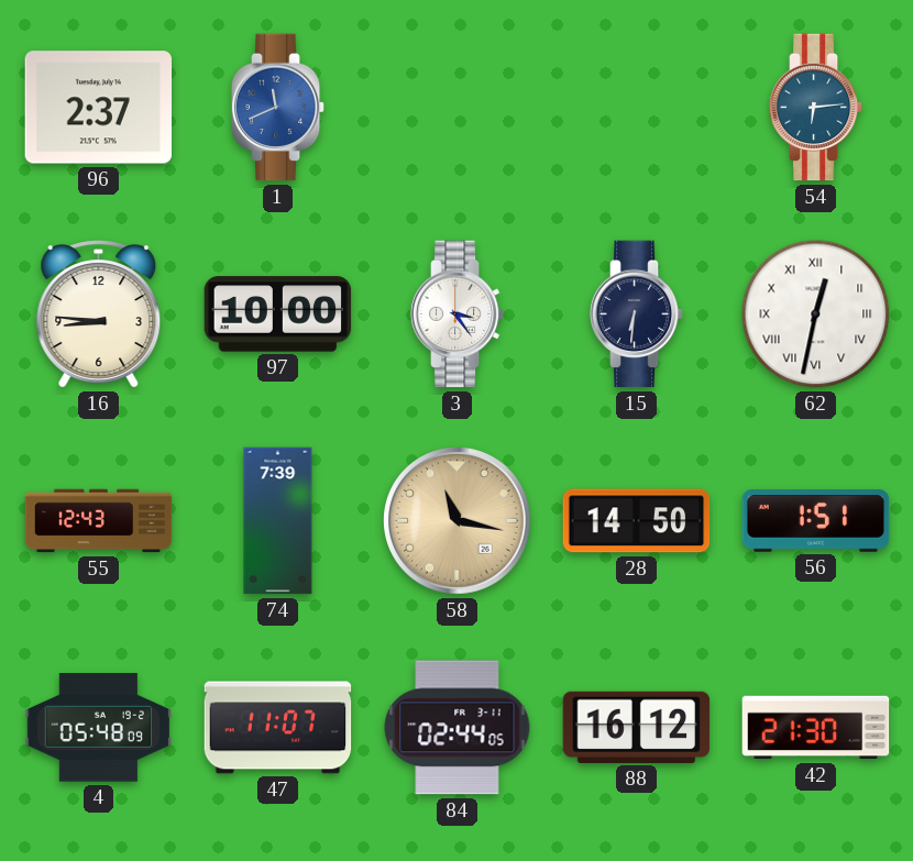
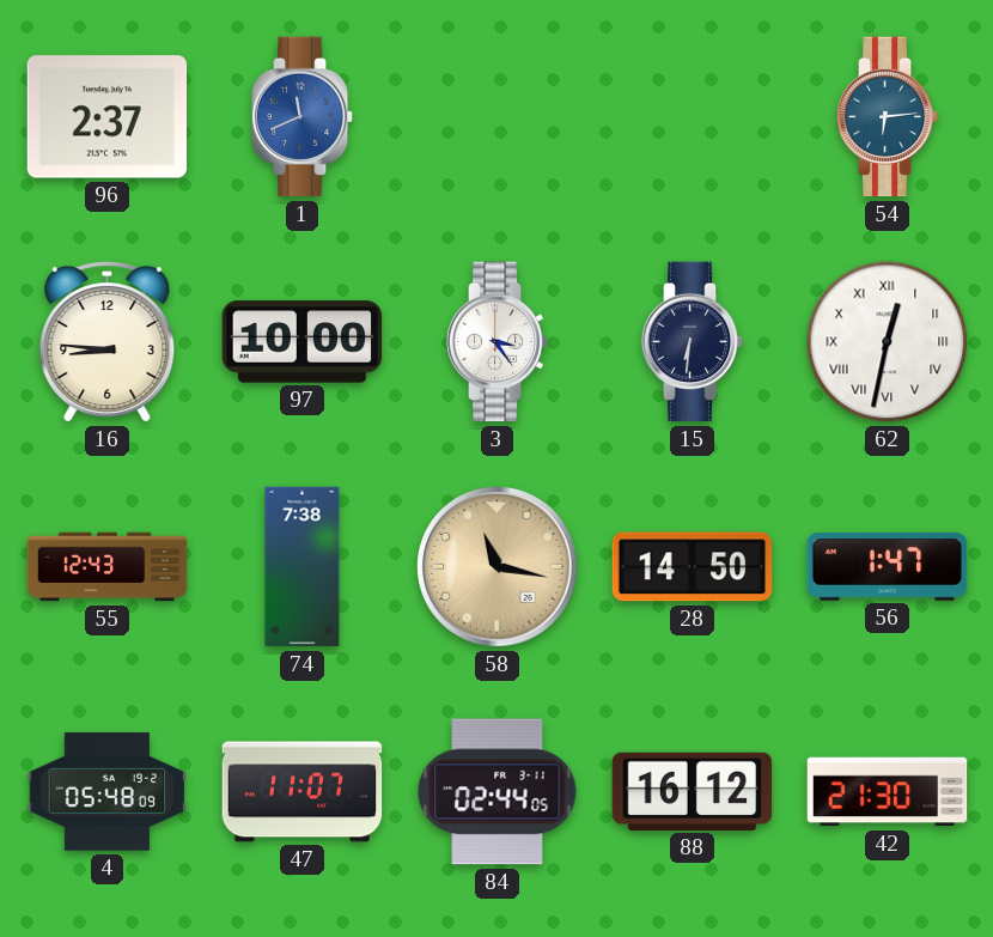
74: 7:39 -> 7:38
56: 1:51 -> 1:47
